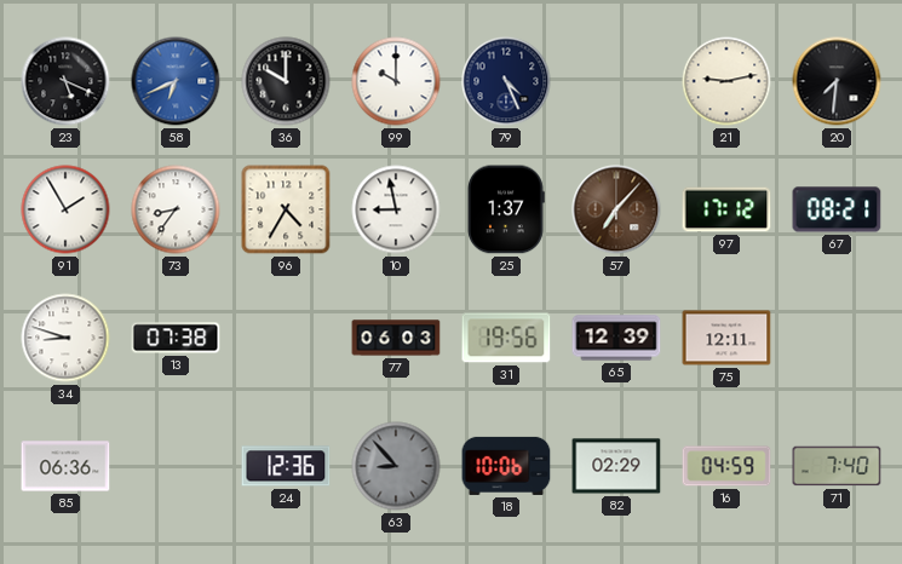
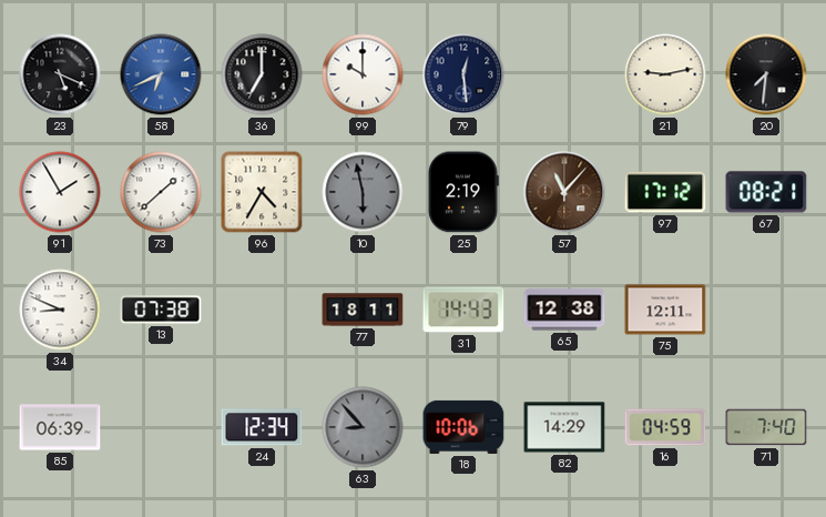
36: 10:00 -> 7:00
79: 4:26 -> 12:29
73: 8:36 -> 1:38
10: 8:58 -> 5:58
10 dial: white -> grey
25: 1:37 -> 2:19
57: 7:07 -> 11:07
34: 8:48 -> 8:49
77: 06:03 -> 18:11
31: 19:56 -> 14:43
65: 12:39 -> 12:38
85: 06:36 -> 06:39
24: 12:36 -> 12:34
82: 02:29 -> 14:29
